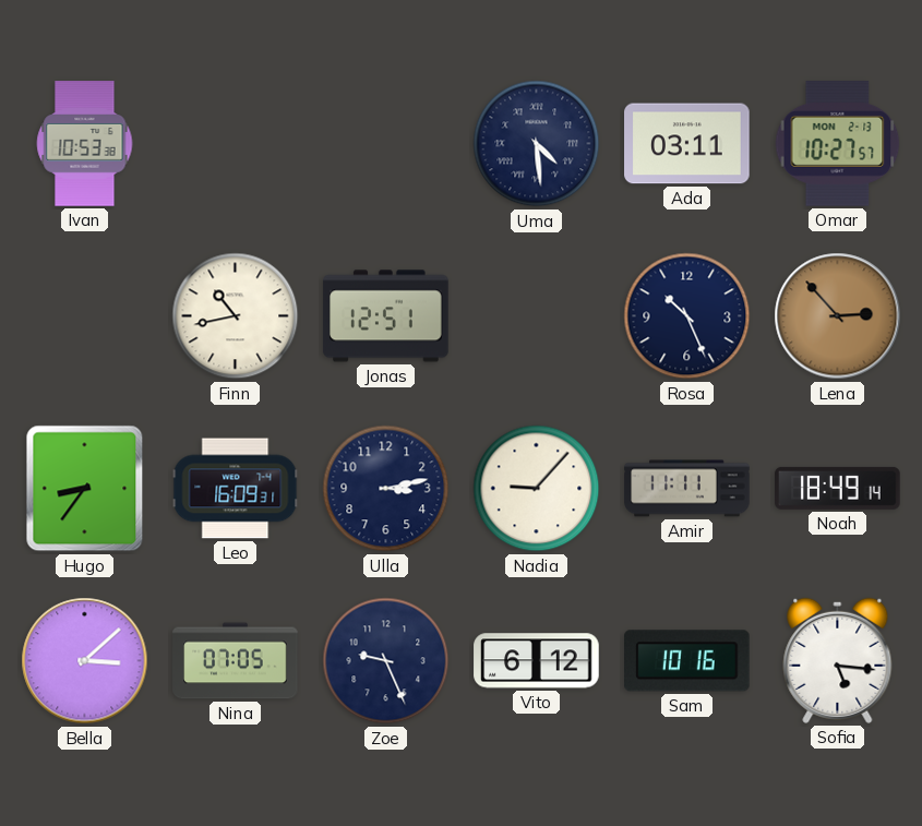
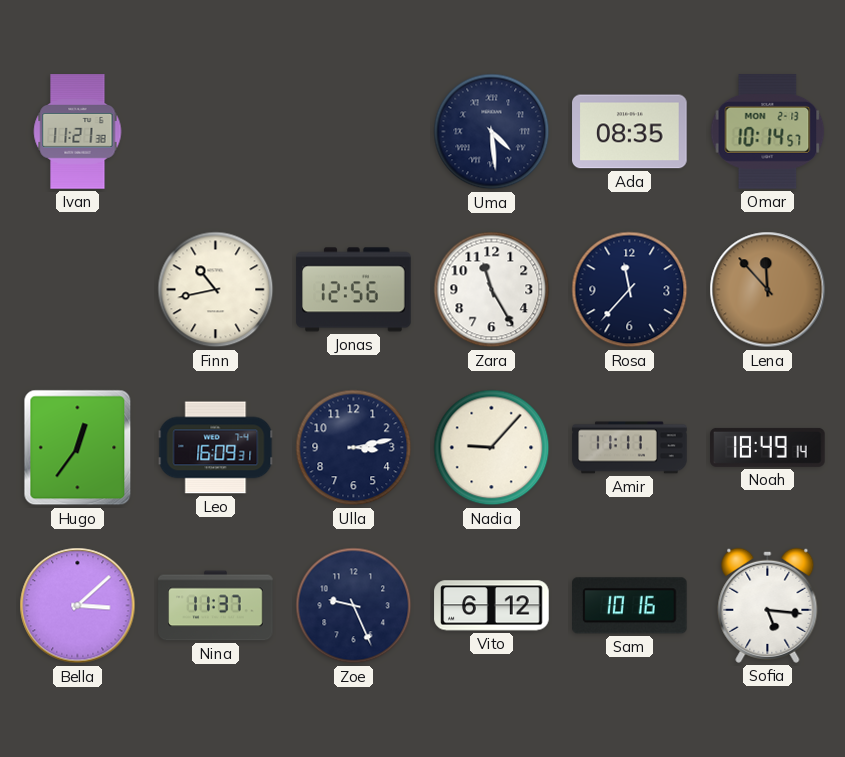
Ivan: 10:53 -> 11:21
Ada: 03:11 -> 08:35
Omar: 10:27 -> 10:14
Jonas: 12:51 -> 12:56
Zara: none -> 11:25
Rosa: 10:26 -> 11:37
Lena: 2:53 -> 11:53
Hugo: 8:36 -> 12:36
Nina: 07:05 -> 11:37
